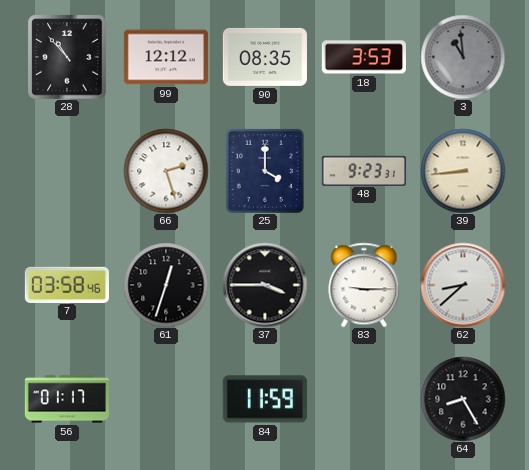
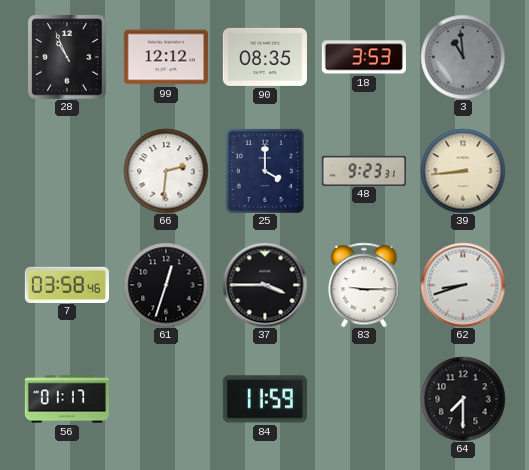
28: 10:53 -> 10:56
66: 2:27 -> 2:31
62: 8:38 -> 8:42
64: 8:25 -> 7:30
